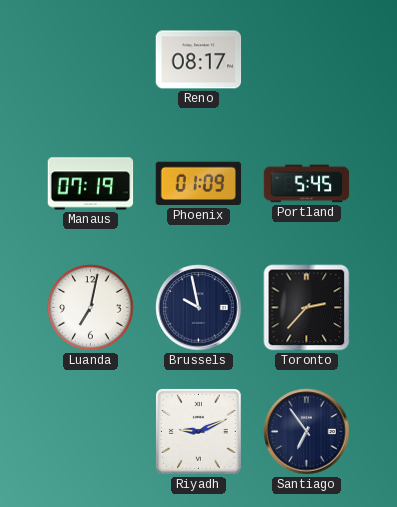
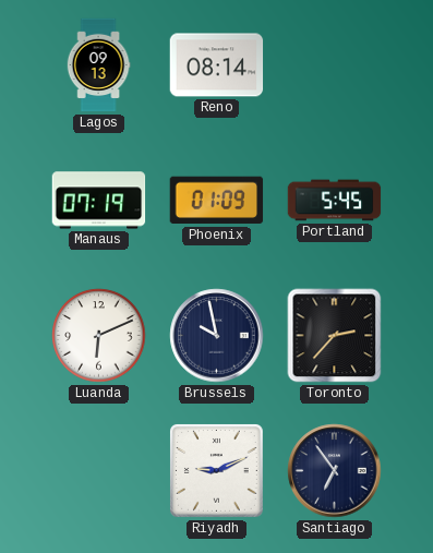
Lagos: none -> 09:13
Reno: 08:17 -> 08:14
Luanda: 7:02 -> 6:11
